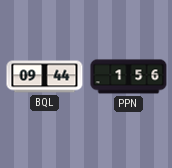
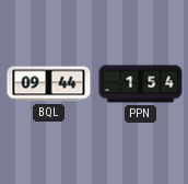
PPN: 1:56 -> 1:54
